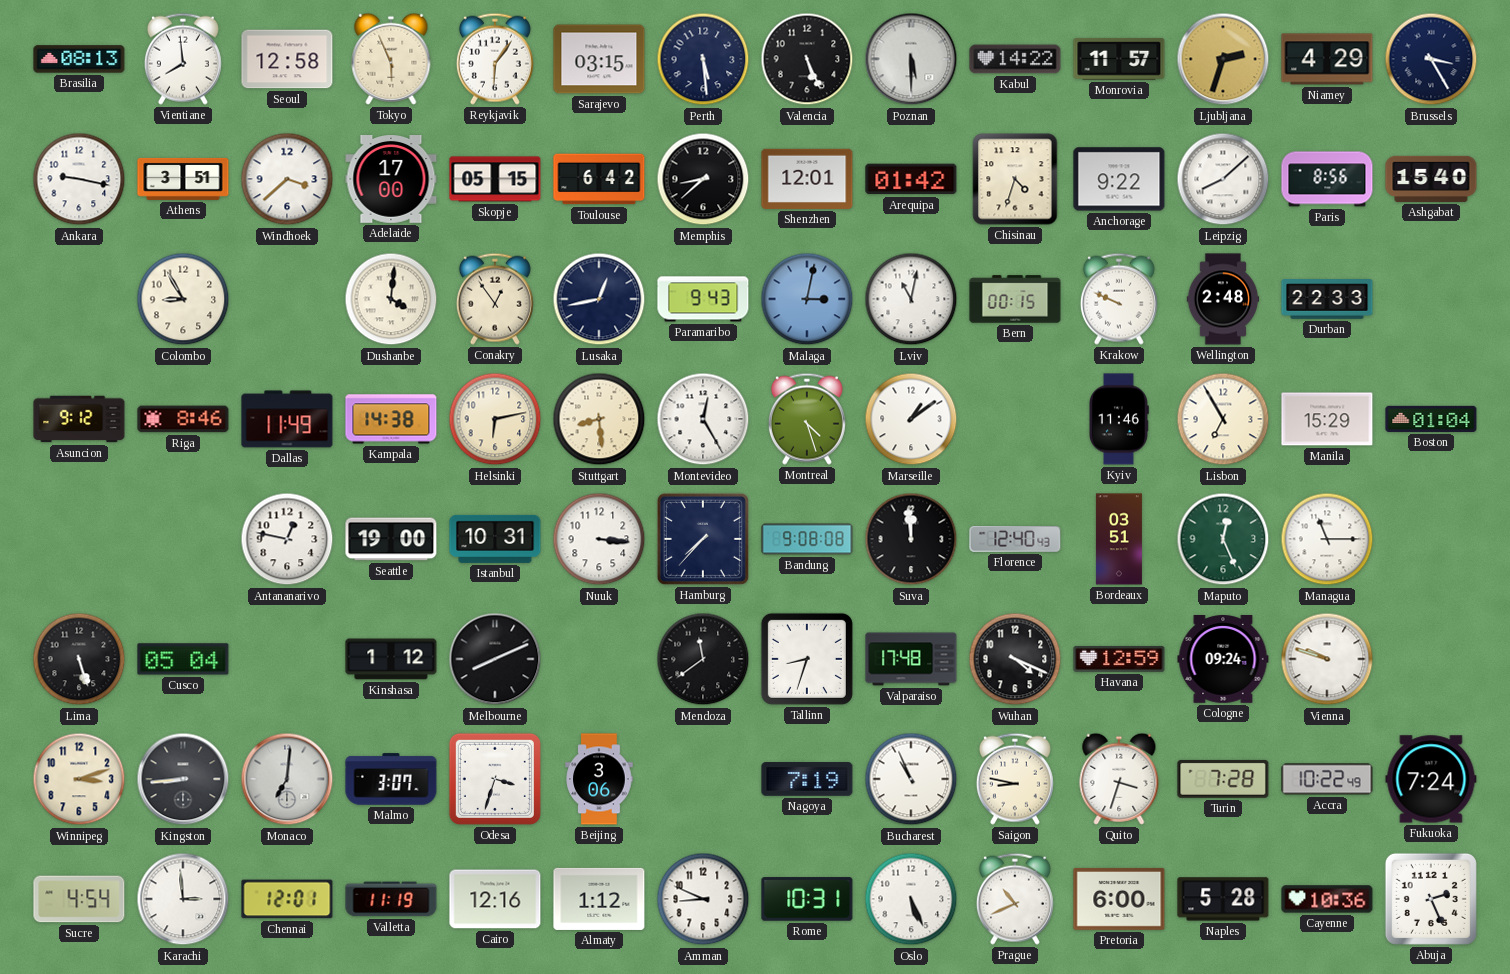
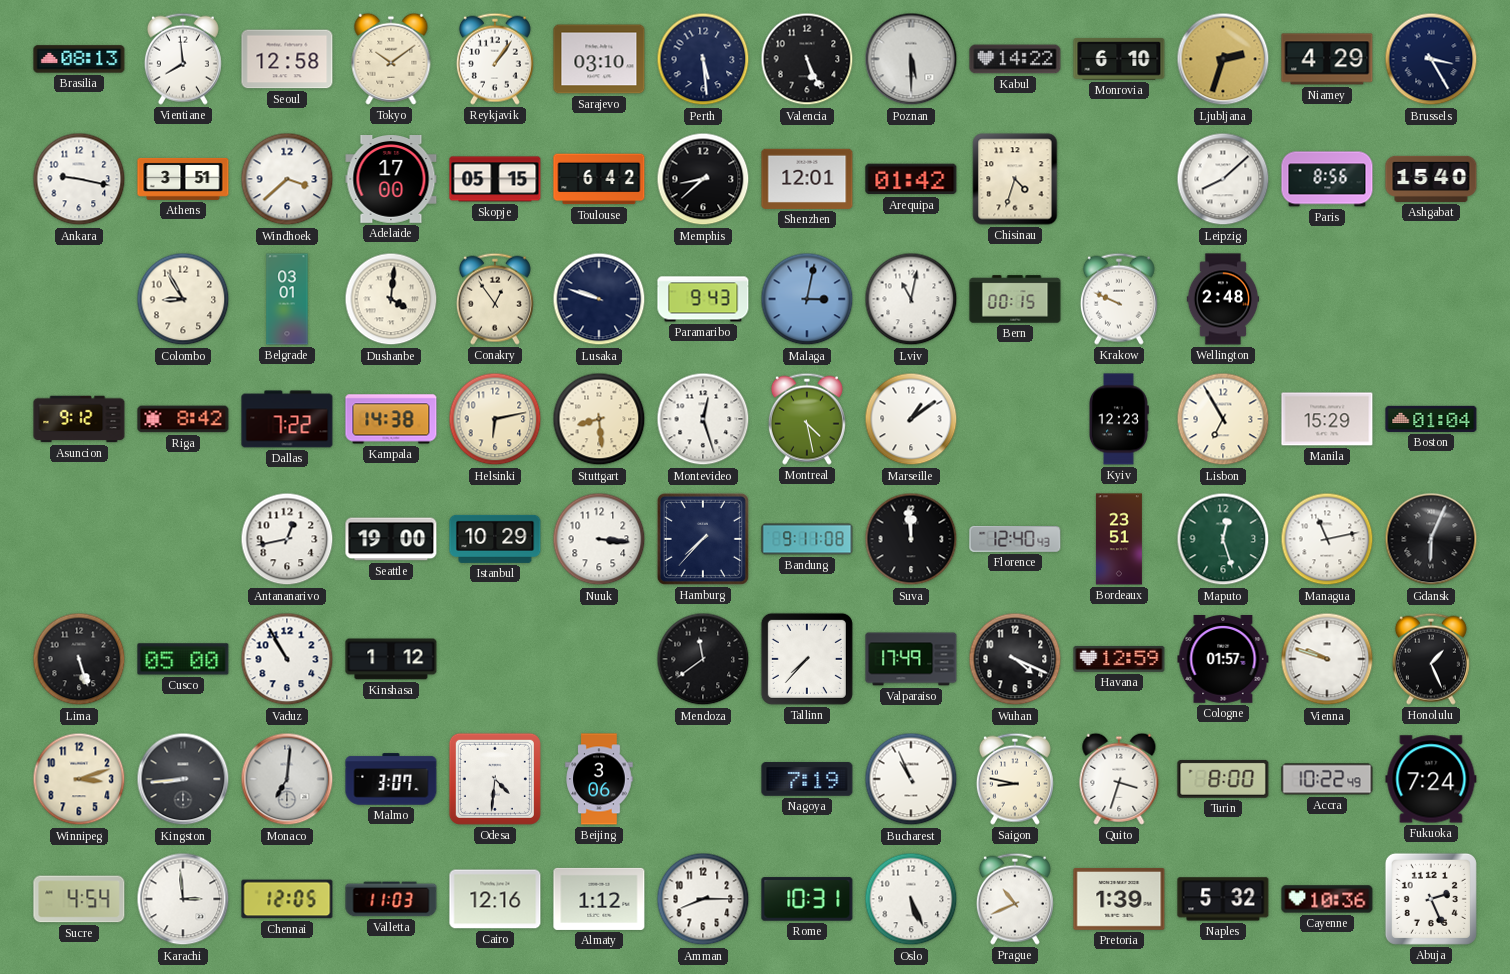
Tokyo: 5:56 -> 10:09
Reykjavik: 6:06 -> 1:06
Sarajevo: 03:15 -> 03:10
Monrovia: 11:57 -> 6:10
Anchorage: 9:22 -> none
Belgrade: none -> 03:01
Lusaka: 12:43 -> 9:48
Durban: 22:33 -> none
Riga: 8:46 -> 8:42
Dallas: 11:49 -> 7:22
Montevideo: 12:25 -> 12:27
Montreal: 4:27 -> 4:28
Kyiv: 11:46 -> 12:23
Antananarivo: 12:47 -> 12:43
Istanbul: 10:31 -> 10:29
Bandung: 9:08 -> 9:11
Bordeaux: 03:51 -> 23:51
Maputo: 12:26 -> 12:27
Managua: 11:15 -> 11:13
Gdansk: none -> 6:04
Cusco: 05:04 -> 05:00
Vaduz: none -> 10:55
Melbourne: 8:11 -> none
Tallinn: 8:33 -> 7:37
Valparaiso: 17:48 -> 17:49
Cologne: 09:24 -> 01:57
Honolulu: none -> 1:26
Odesa: 3:33 -> 4:31
Turin: 7:28 -> 8:00
Chennai: 12:01 -> 12:05
Valletta: 11:19 -> 11:03
Amman: 8:49 -> 8:15
Pretoria: 6:00 -> 1:39
Naples: 5:28 -> 5:32
